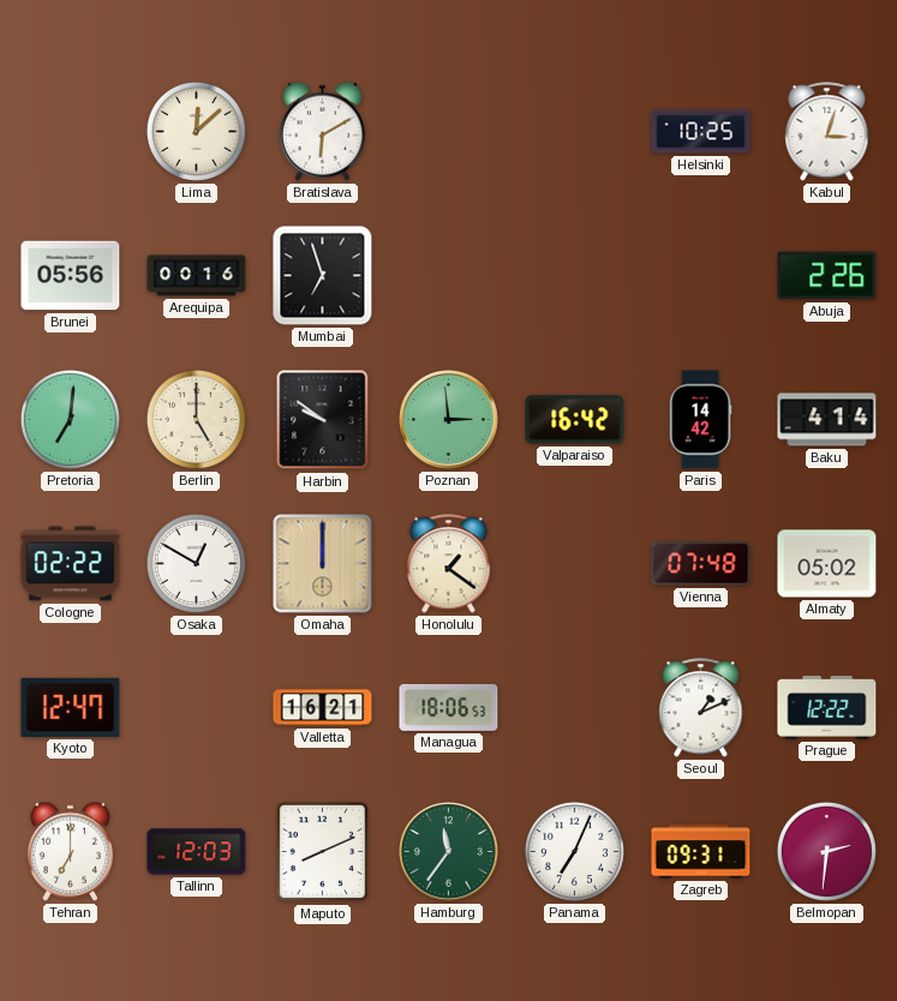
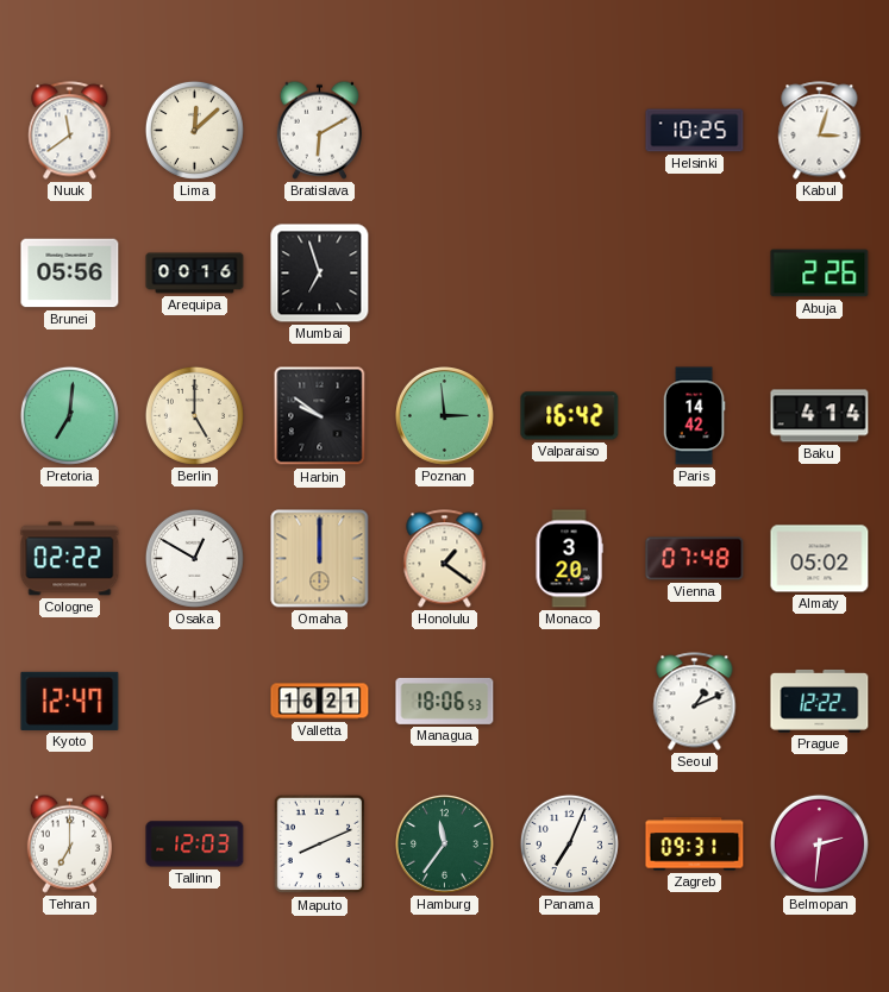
Nuuk: none -> 11:39
Monaco: none -> 3:20
